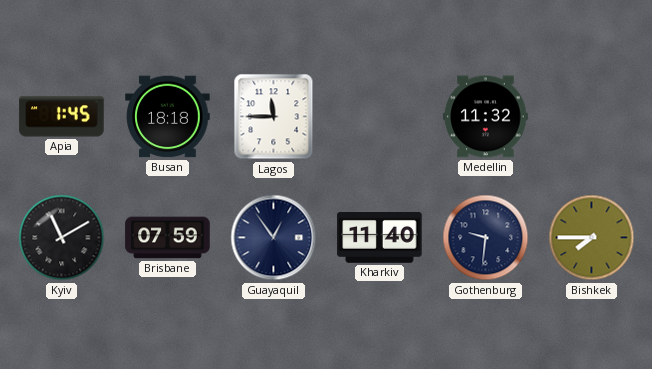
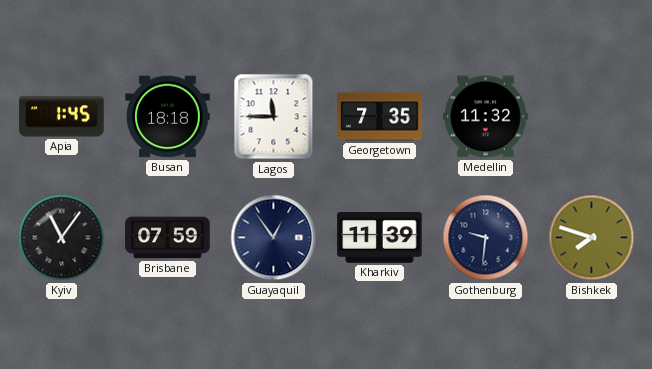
Georgetown: none -> 7:35
Kyiv: 11:10 -> 11:06
Kharkiv: 11:40 -> 11:39
Bishkek: 7:45 -> 7:48
